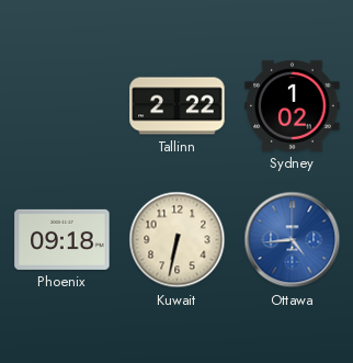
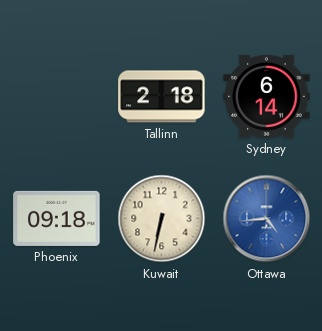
Tallinn: 2:22 -> 2:18
Sydney: 1:02 -> 6:14
